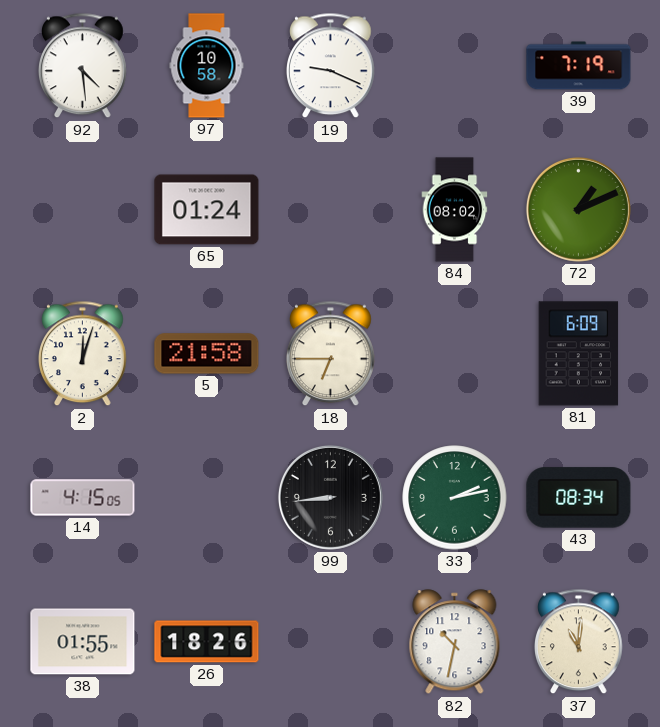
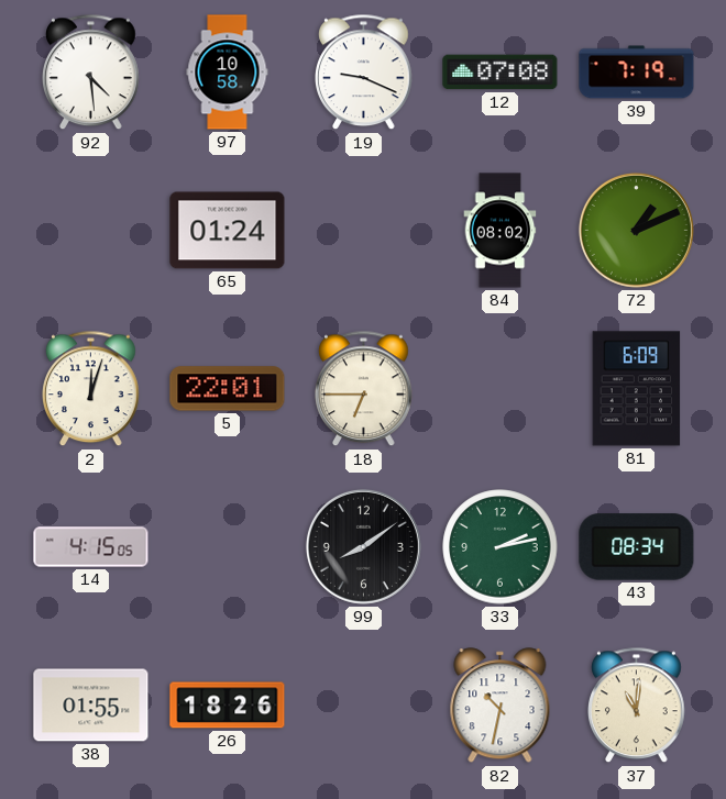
12: none -> 07:08
5: 21:58 -> 22:01
99: 8:44 -> 8:09
